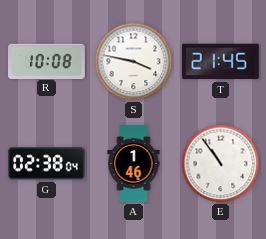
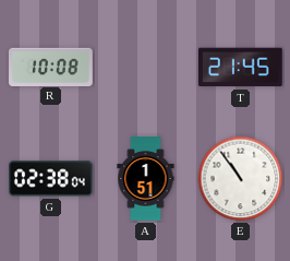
S: 3:47 -> none
A: 1:46 -> 1:51
